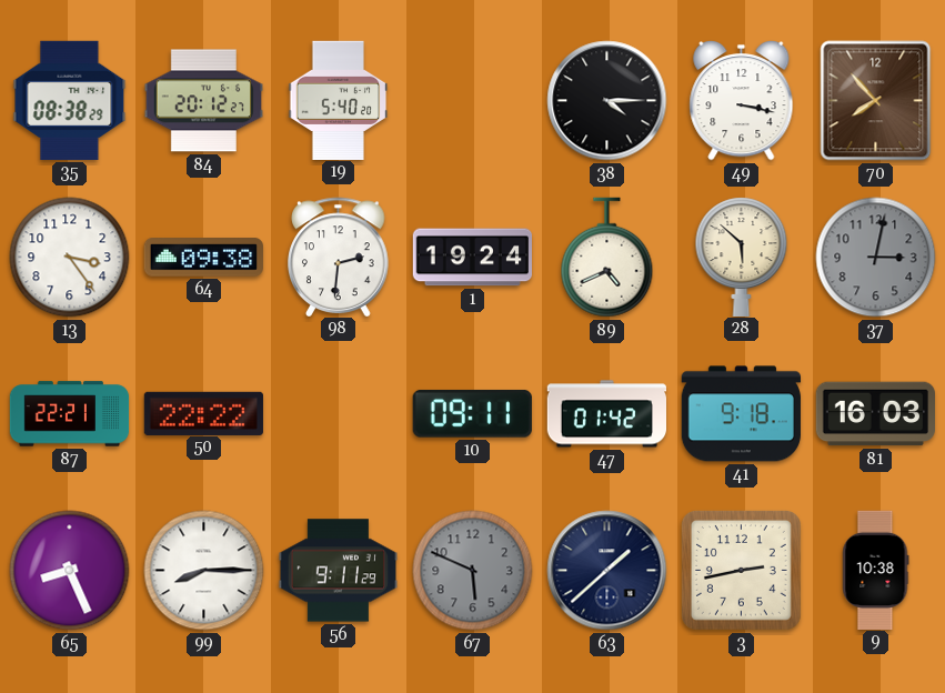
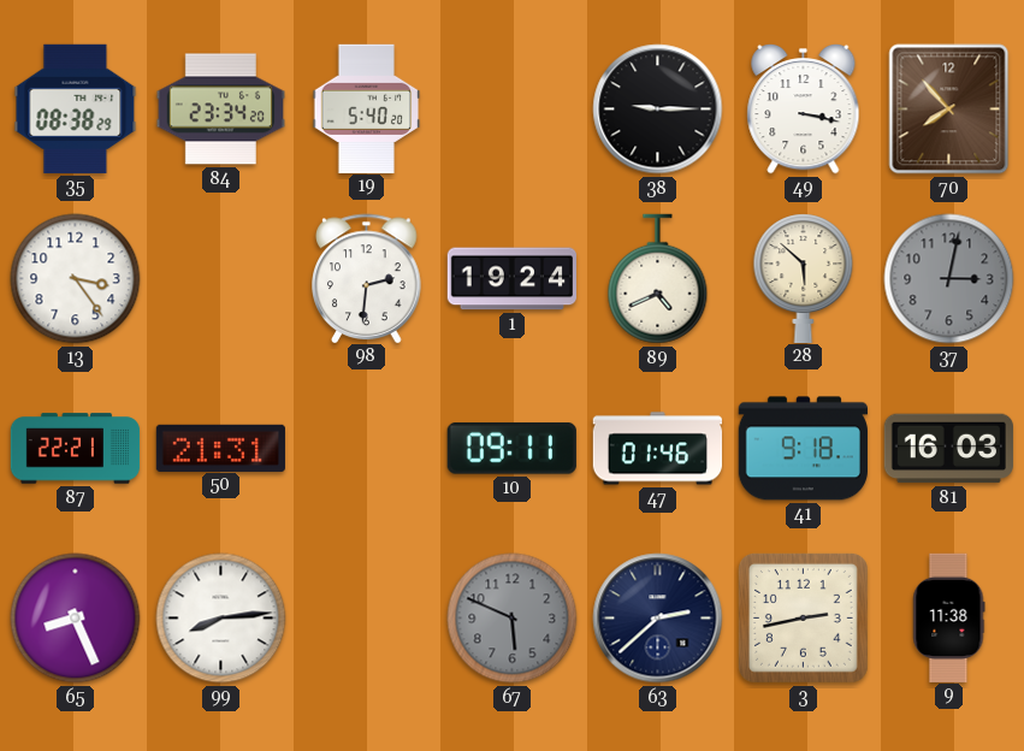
84: 20:12 -> 23:34
38: 4:15 -> 9:15
64: 09:38 -> none
50: 22:22 -> 21:31
47: 01:42 -> 01:46
99: 8:15 -> 8:14
56: 9:11 -> none
63: 1:38 -> 2:38
9: 10:38 -> 11:38
